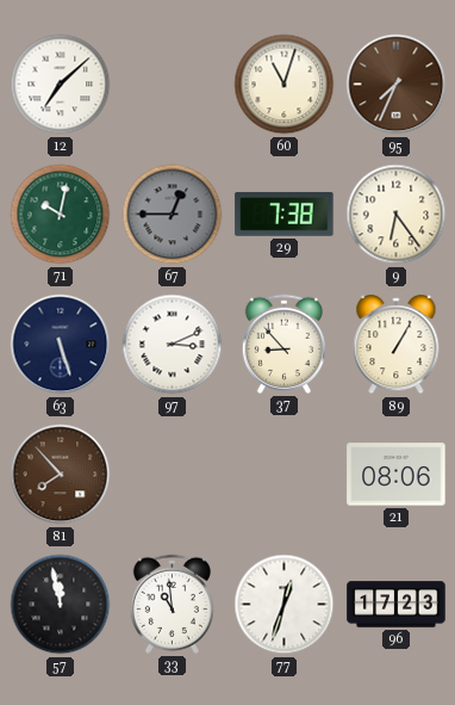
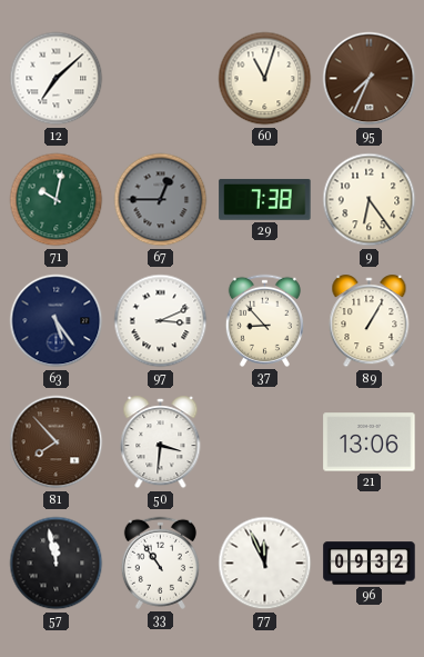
63: 5:27 -> 5:24
50: none -> 3:31
21: 08:06 -> 13:06
33: 10:59 -> 10:54
77: 12:33 -> 11:56
96: 17:23 -> 09:32
